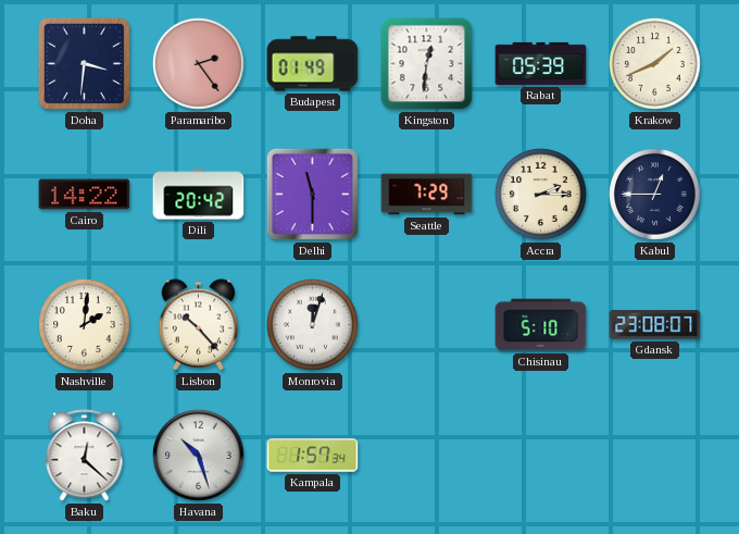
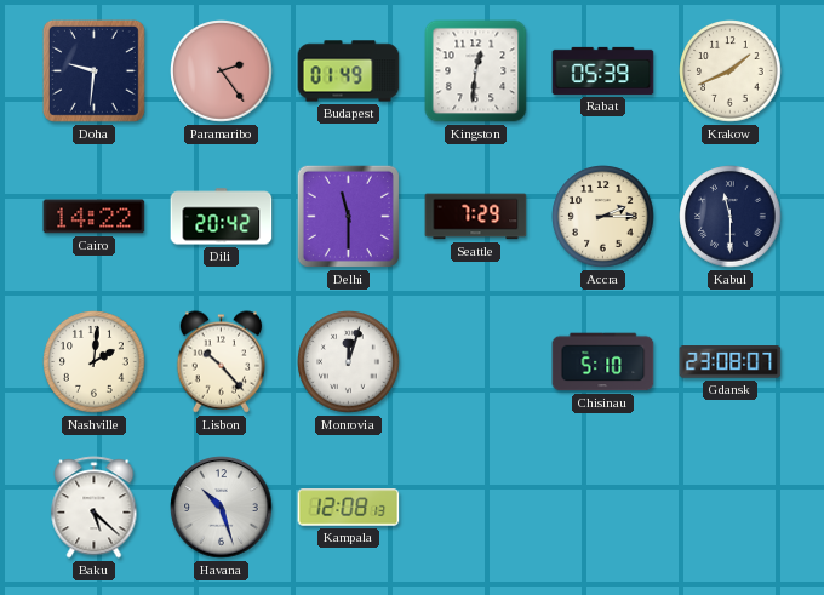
Doha: 3:31 -> 9:31
Kabul: 12:45 -> 11:30
Baku: 12:22 -> 5:22
Kampala: 1:57 -> 12:08
